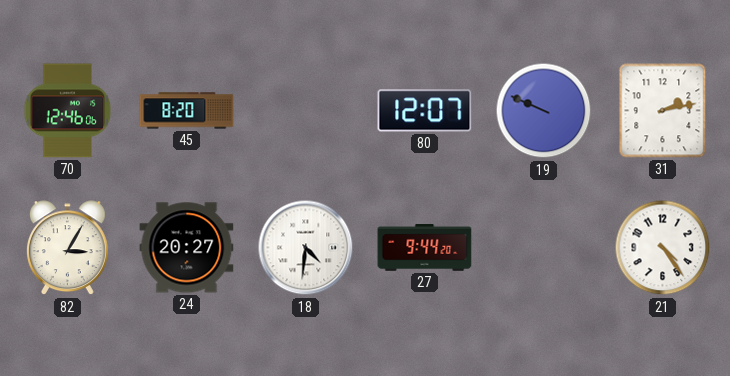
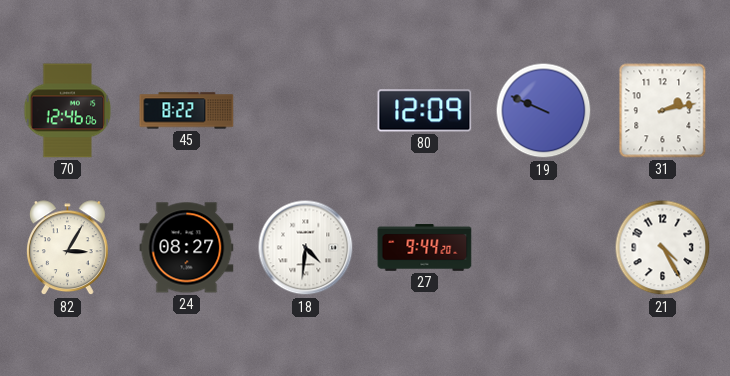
45: 8:20 -> 8:22
80: 12:07 -> 12:09
24: 20:27 -> 08:27
21: 4:24 -> 4:25
